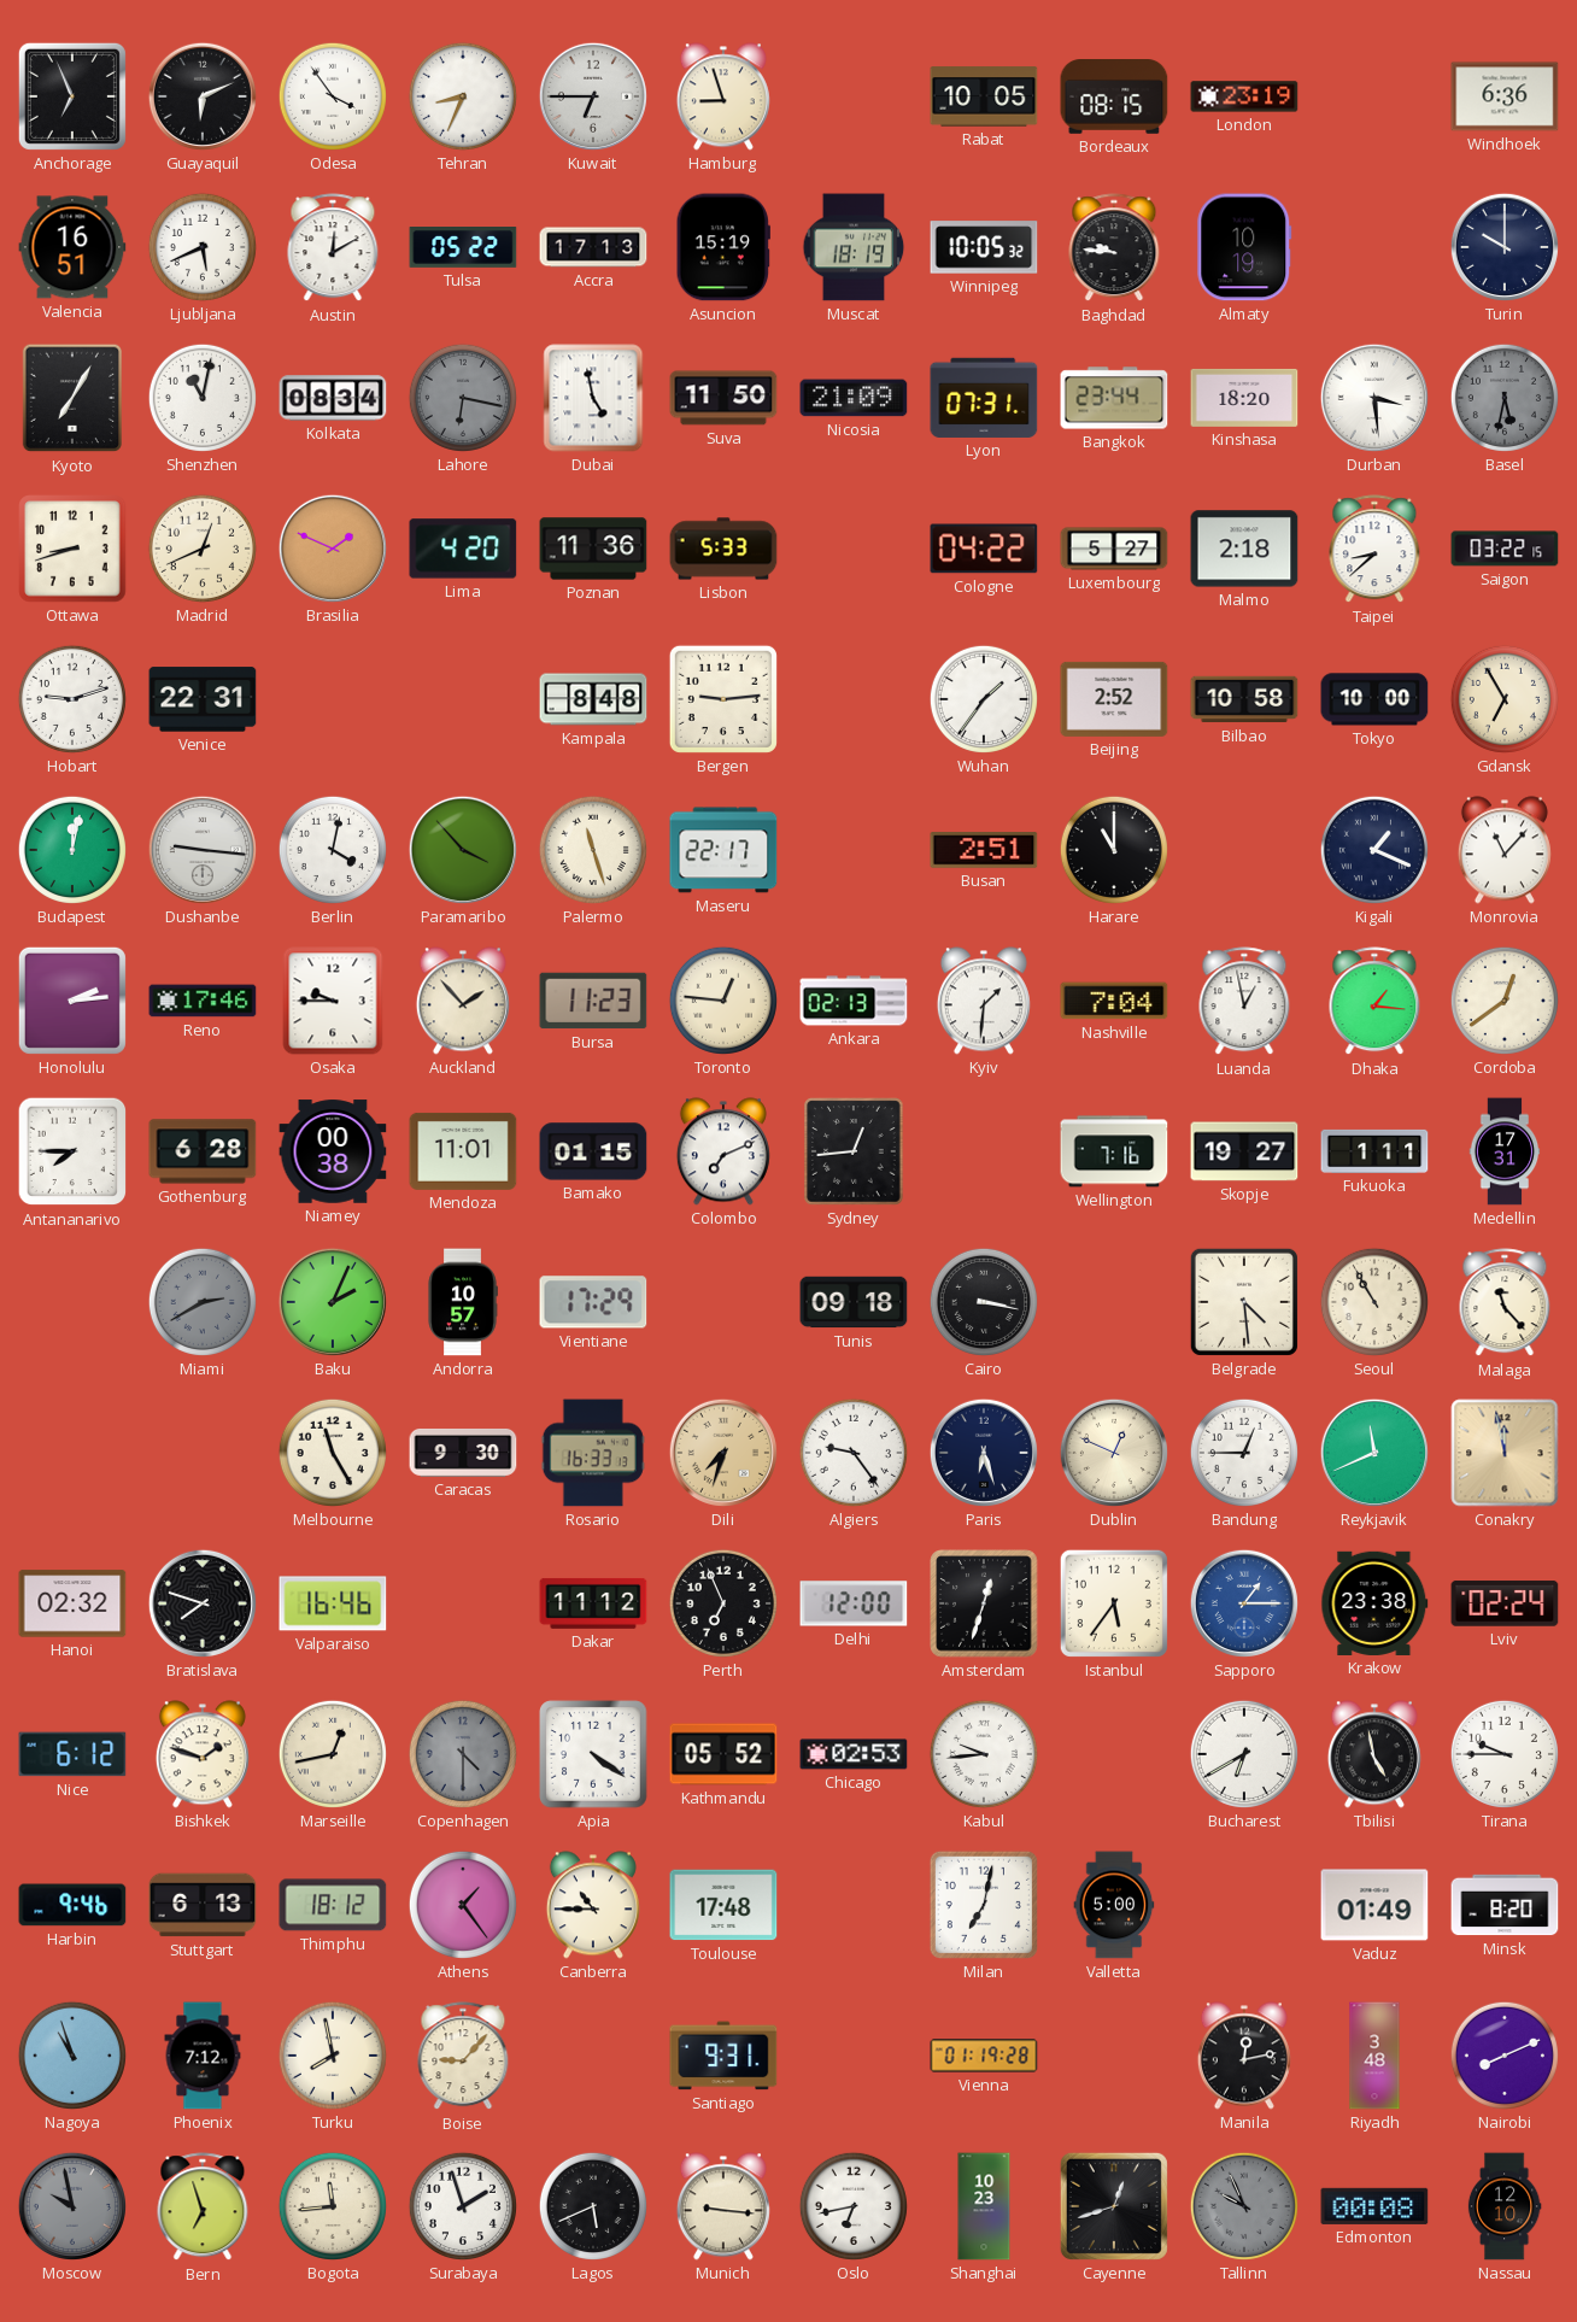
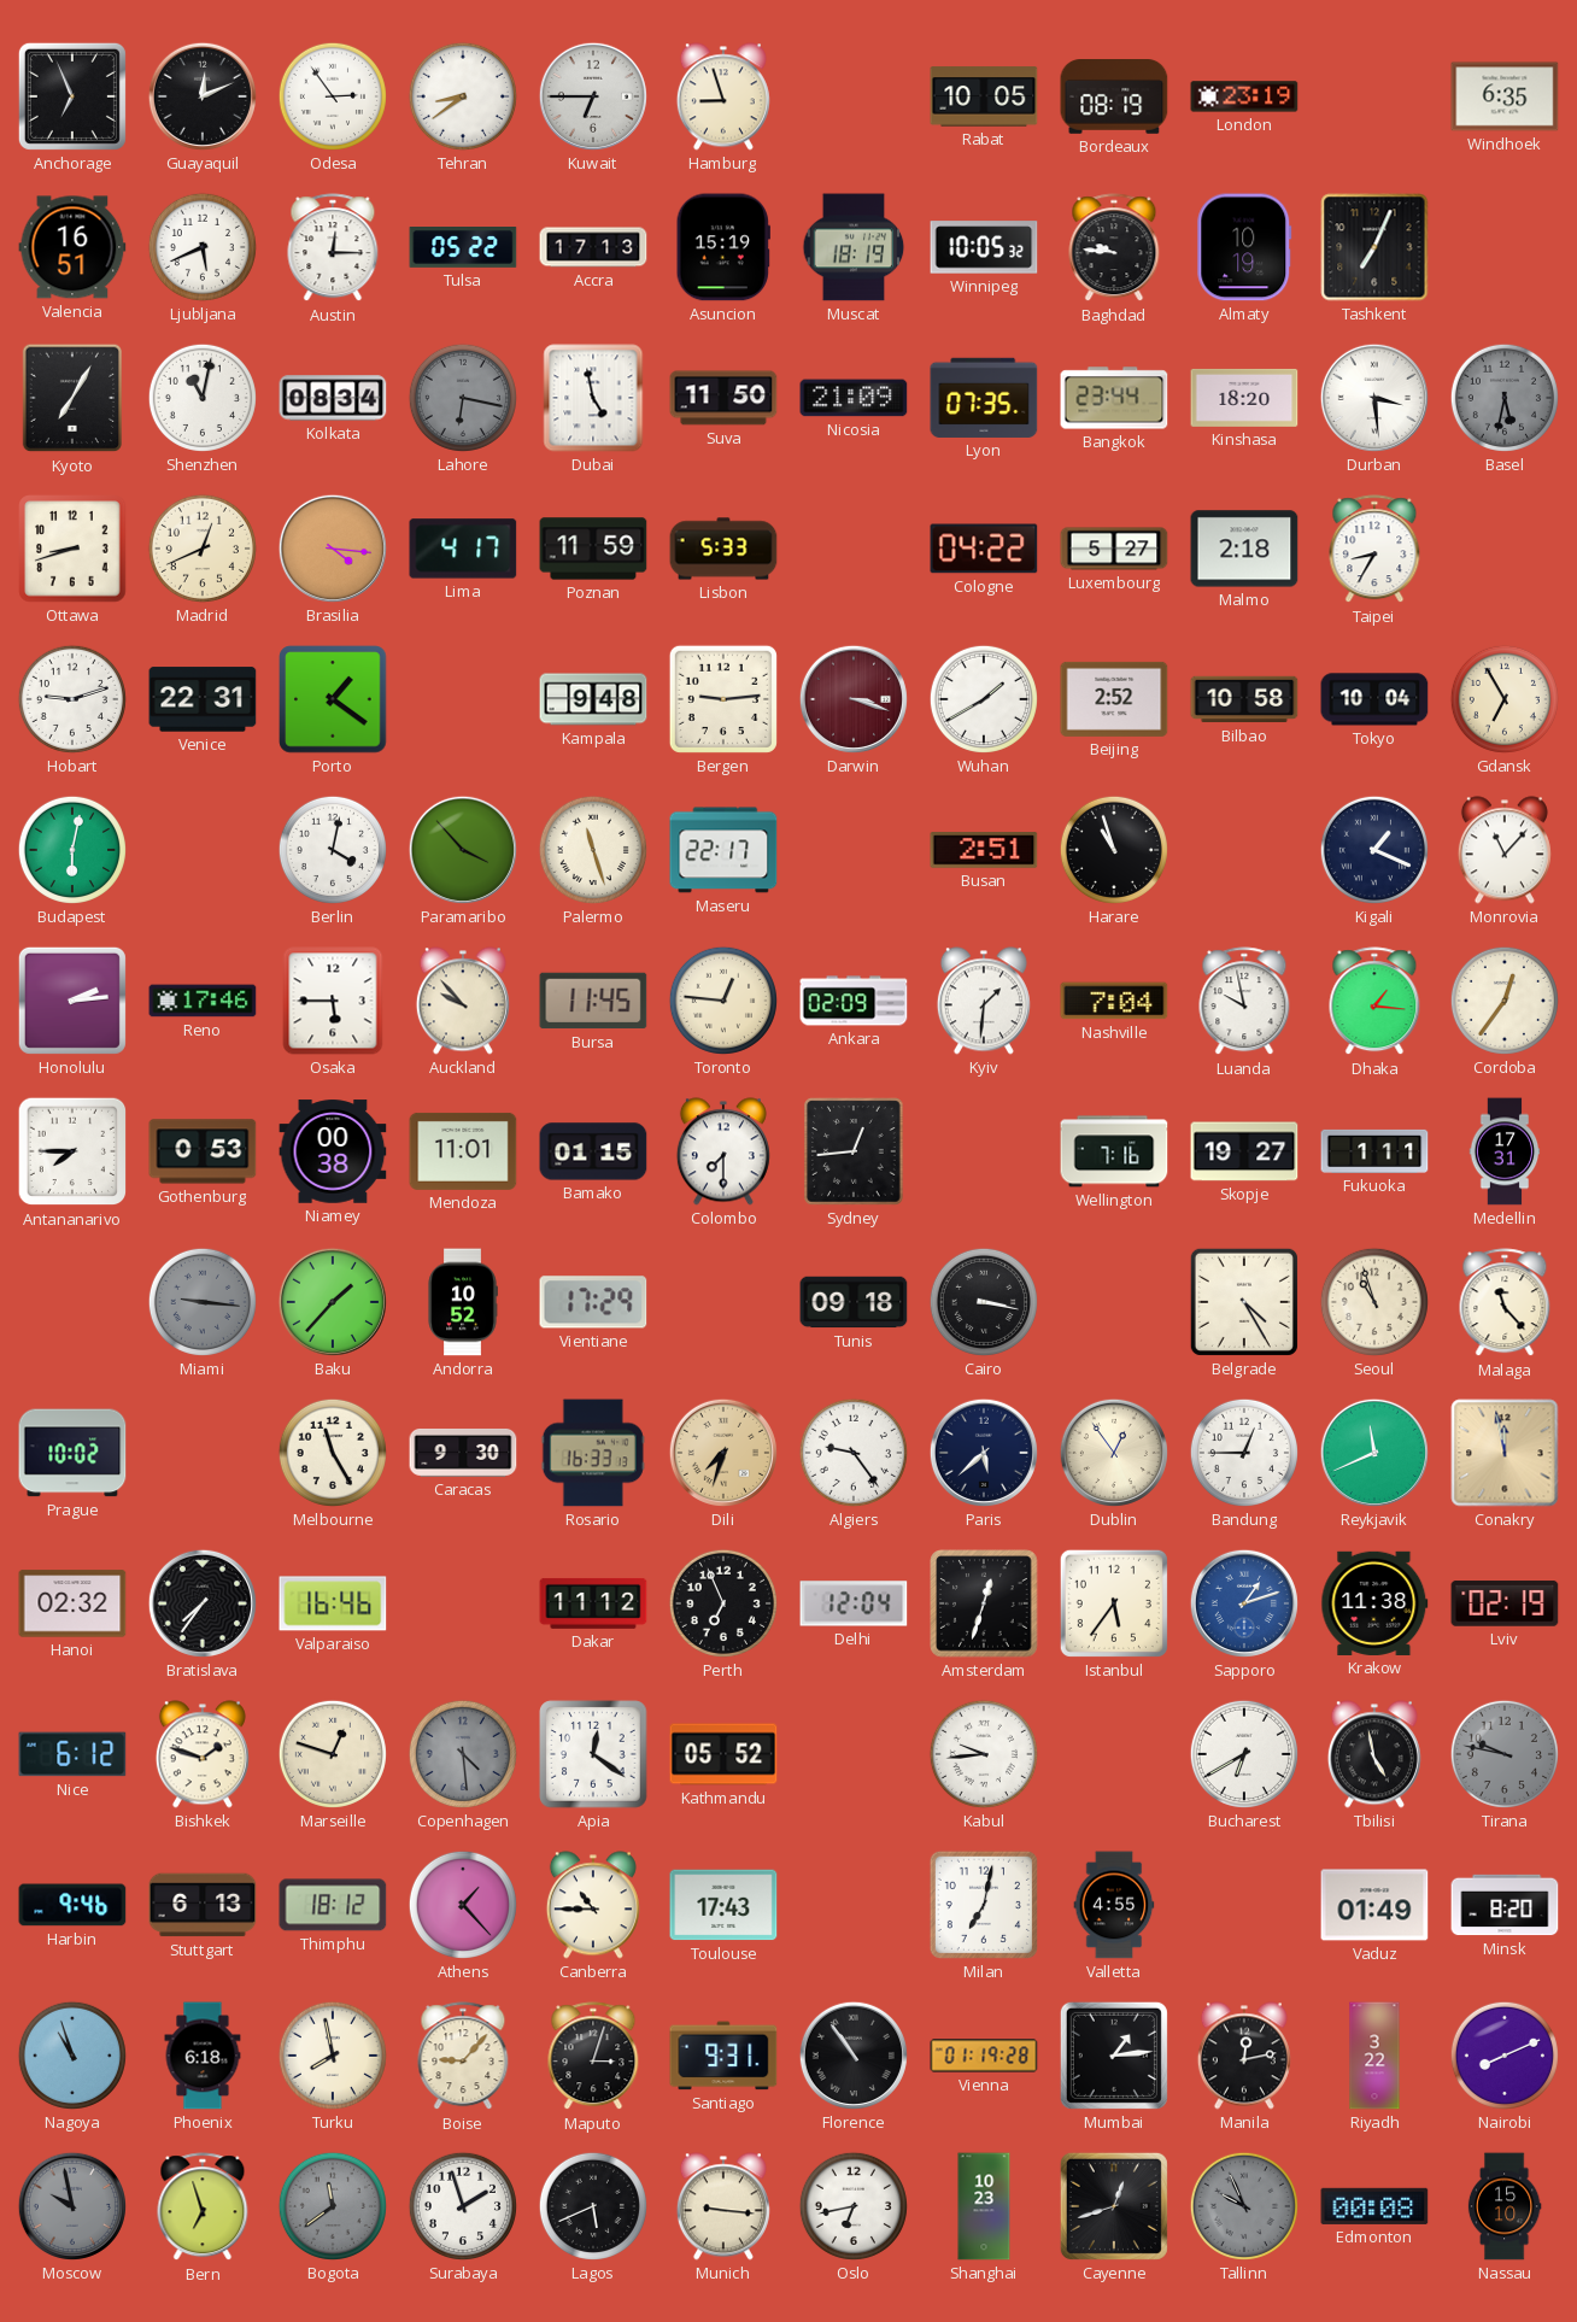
Guayaquil: 6:11 -> 12:11
Odesa: 3:54 -> 2:54
Tehran: 8:34 -> 8:39
Bordeaux: 08:15 -> 08:19
Windhoek: 6:36 -> 6:35
Austin: 12:10 -> 12:15
Tashkent: none -> 7:04
Turin: 10:00 -> none
Lyon: 07:31 -> 07:35
Brasilia: 1:49 -> 4:16
Lima: 4:20 -> 4:17
Poznan: 11:36 -> 11:59
Taipei: 8:38 -> 8:35
Saigon: 03:22 -> none
Porto: none -> 1:21
Kampala: 8:48 -> 9:48
Darwin: none -> 3:18
Wuhan: 1:36 -> 1:40
Tokyo: 10:00 -> 10:04
Budapest: 12:02 -> 6:02
Dushanbe: 9:16 -> none
Harare: 11:00 -> 10:57
Osaka: 9:45 -> 5:45
Auckland: 1:53 -> 9:53
Bursa: 11:23 -> 11:45
Ankara: 02:13 -> 02:09
Luanda: 12:58 -> 9:58
Cordoba: 12:39 -> 12:36
Gothenburg: 6:28 -> 0:53
Colombo: 7:11 -> 7:30
Miami: 2:40 -> 9:16
Baku: 2:04 -> 1:37
Andorra: 10:57 -> 10:52
Belgrade: 4:29 -> 4:25
Seoul: 10:55 -> 10:57
Prague: none -> 10:02
Paris: 6:27 -> 5:38
Dublin: 12:49 -> 12:54
Bratislava: 7:48 -> 7:36
Delhi: 12:00 -> 12:04
Sapporo: 1:15 -> 1:12
Krakow: 23:38 -> 11:38
Lviv: 02:24 -> 02:19
Marseille: 12:43 -> 12:48
Copenhagen: 4:30 -> 4:29
Apia: 4:21 -> 12:21
Chicago: 02:53 -> none
Tirana: 9:45 -> 9:47
Tirana dial: white -> grey
Athens: 1:24 -> 1:23
Toulouse: 17:48 -> 17:43
Valletta: 5:00 -> 4:55
Phoenix: 7:12 -> 6:18
Maputo: none -> 3:03
Florence: none -> 10:54
Mumbai: none -> 1:14
Riyadh: 3:48 -> 3:22
Bogota: 11:44 -> 11:39
Bogota dial: cream -> grey
Nassau: 12:10 -> 15:10
